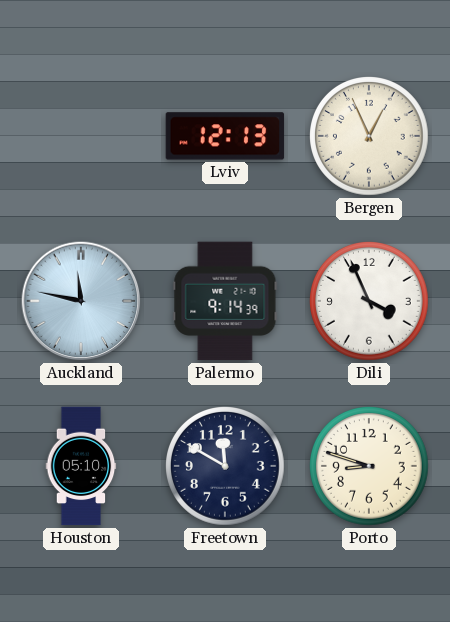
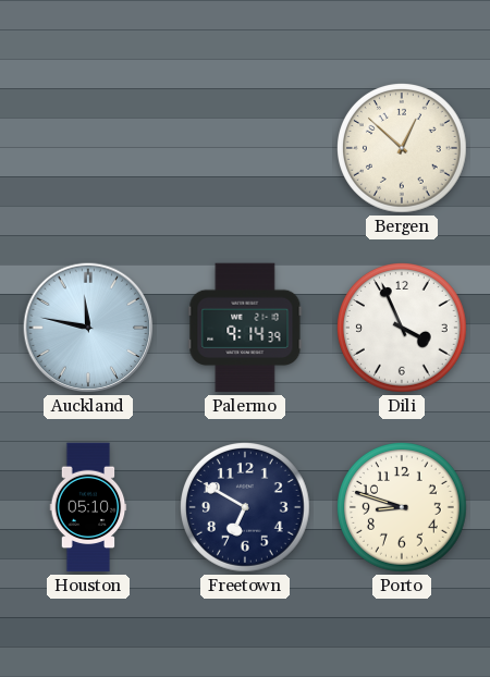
Lviv: 12:13 -> none
Bergen: 12:56 -> 12:52
Freetown: 11:50 -> 6:50
